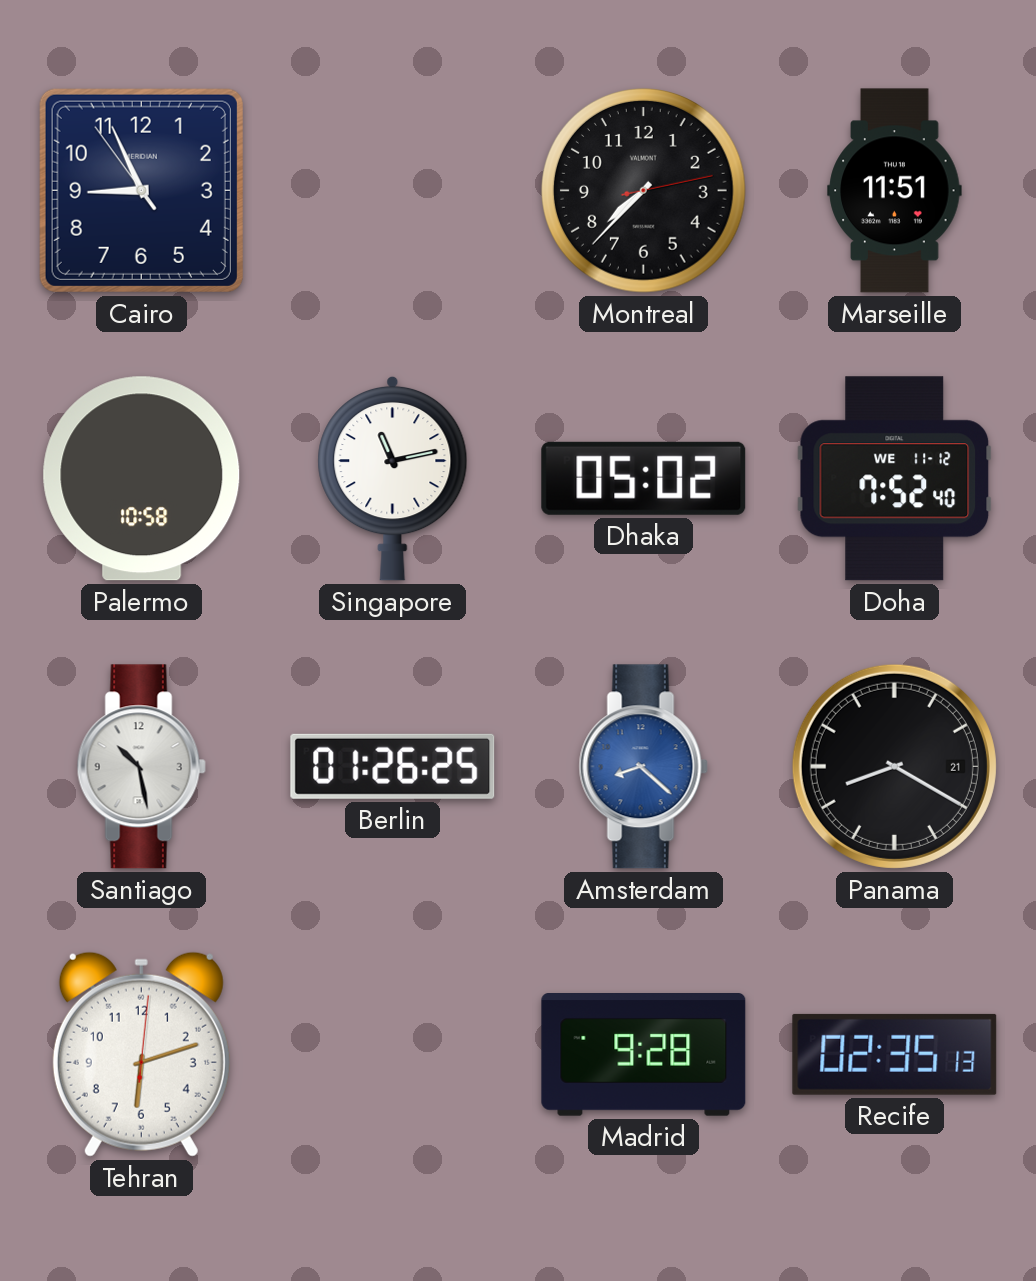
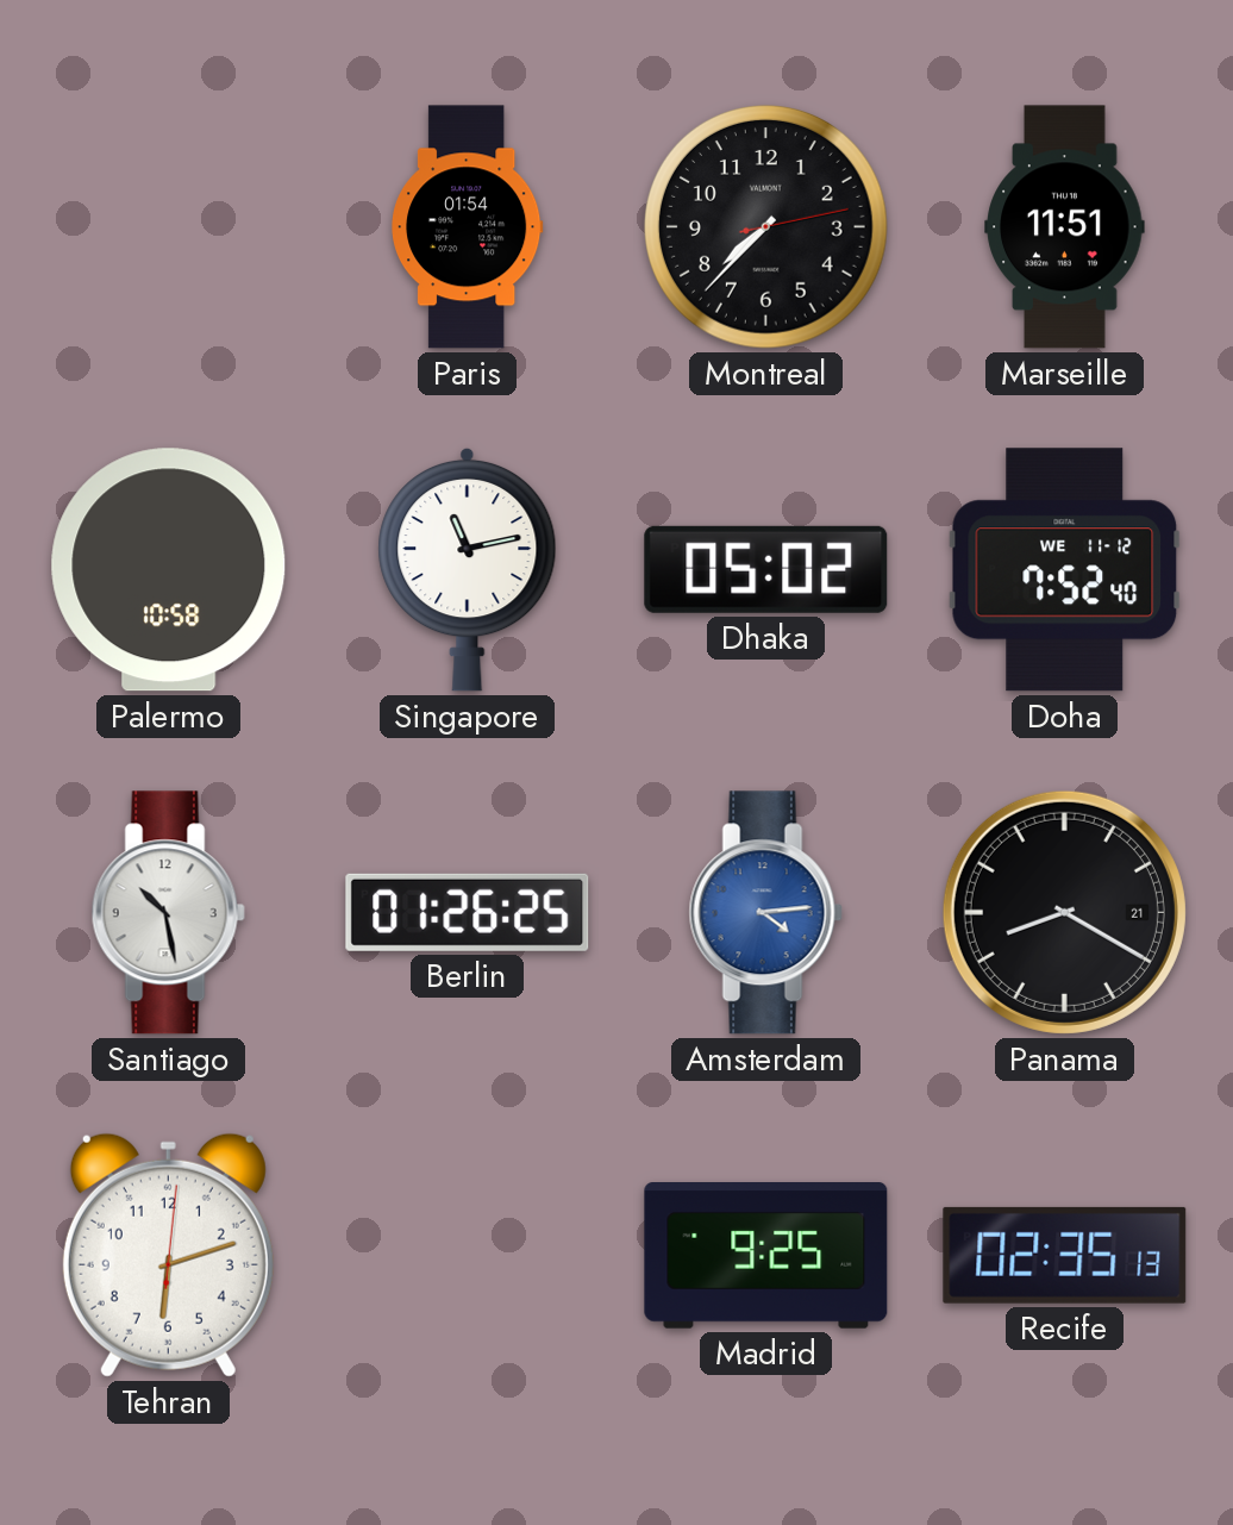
Cairo: 8:55 -> none
Paris: none -> 01:54
Amsterdam: 8:22 -> 4:14
Madrid: 9:28 -> 9:25
